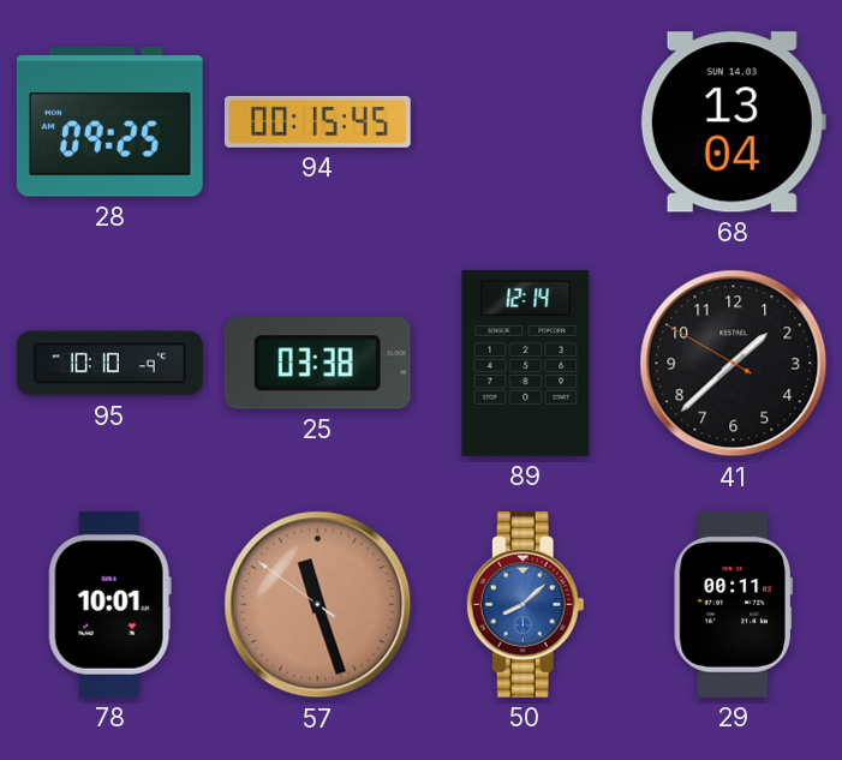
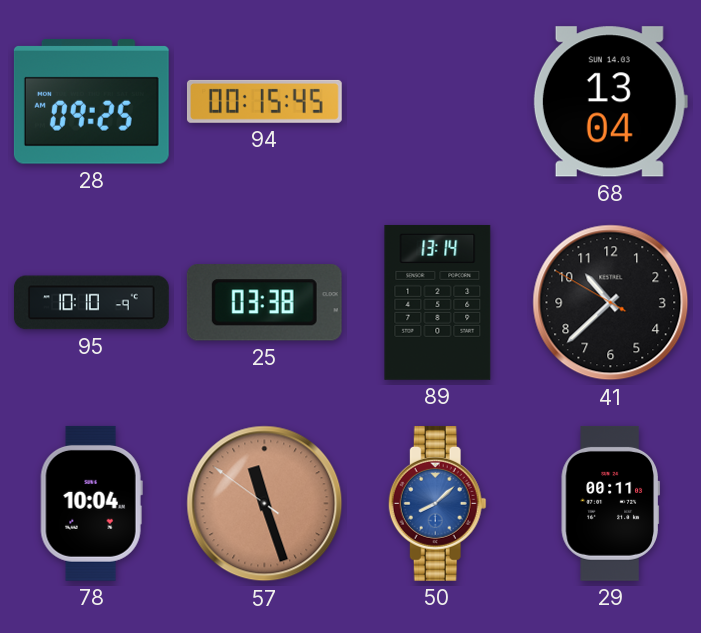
89: 12:14 -> 13:14
41: 1:37 -> 10:37
78: 10:01 -> 10:04
